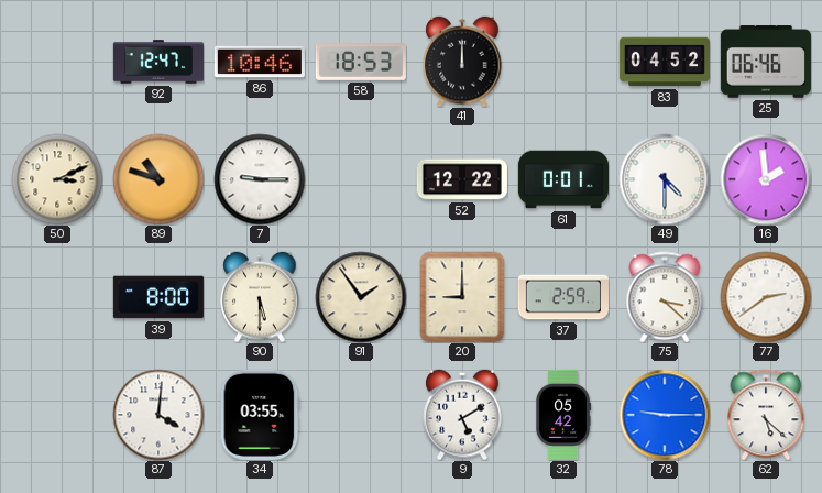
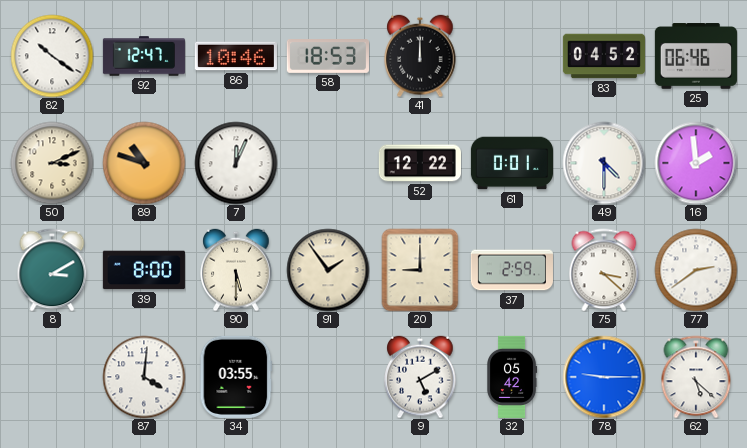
82: none -> 10:21
7: 9:15 -> 12:04
8: none -> 3:10
